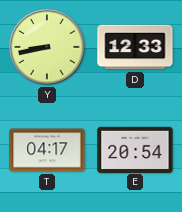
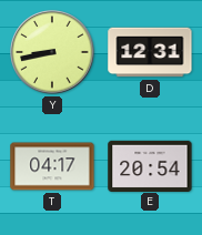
D: 12:33 -> 12:31
